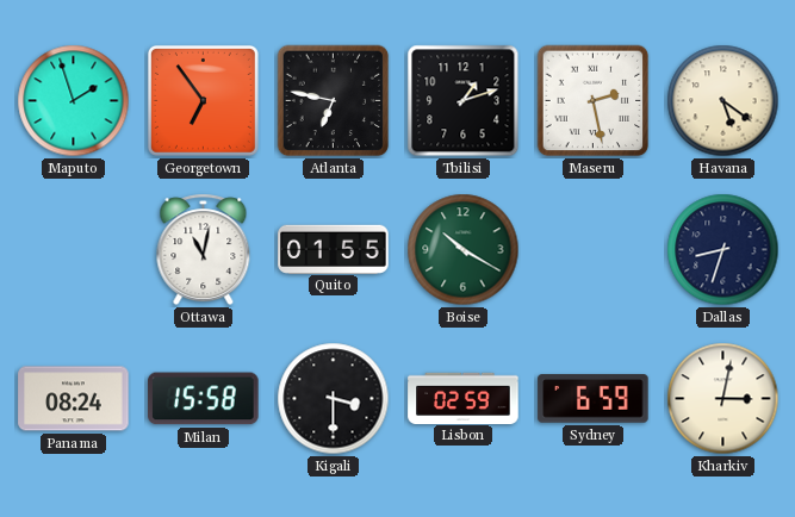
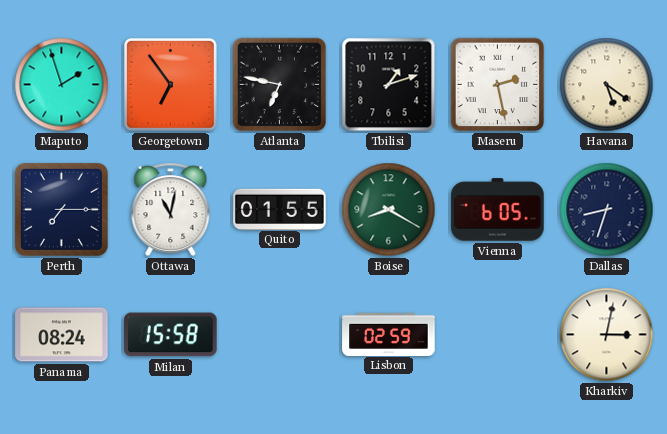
Perth: none -> 7:15
Boise: 10:20 -> 8:20
Vienna: none -> 6:05
Kigali: 3:30 -> none
Sydney: 6:59 -> none
